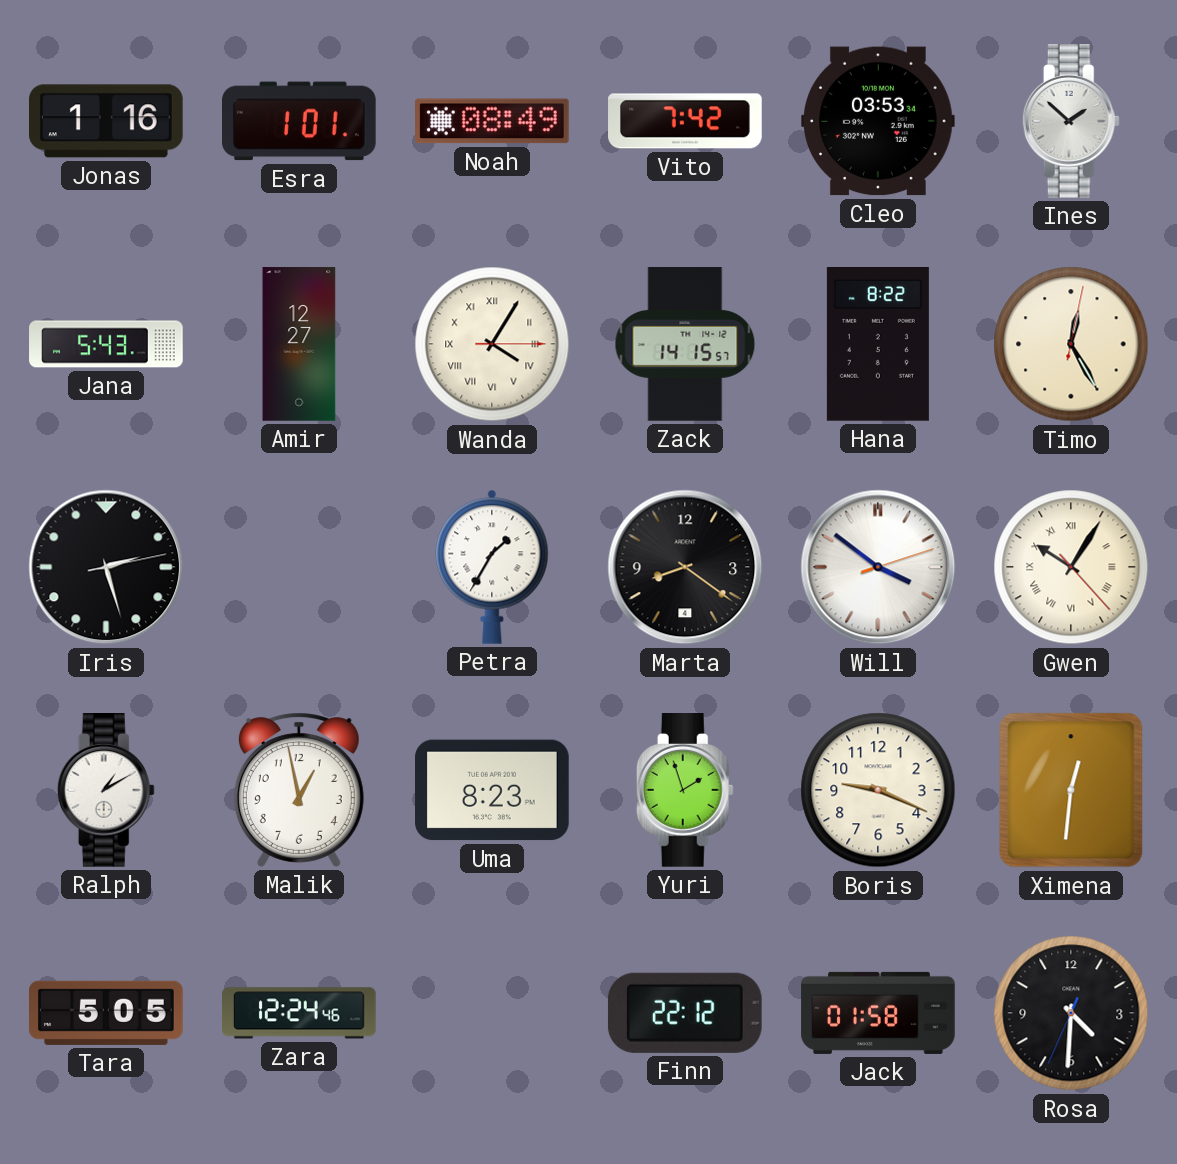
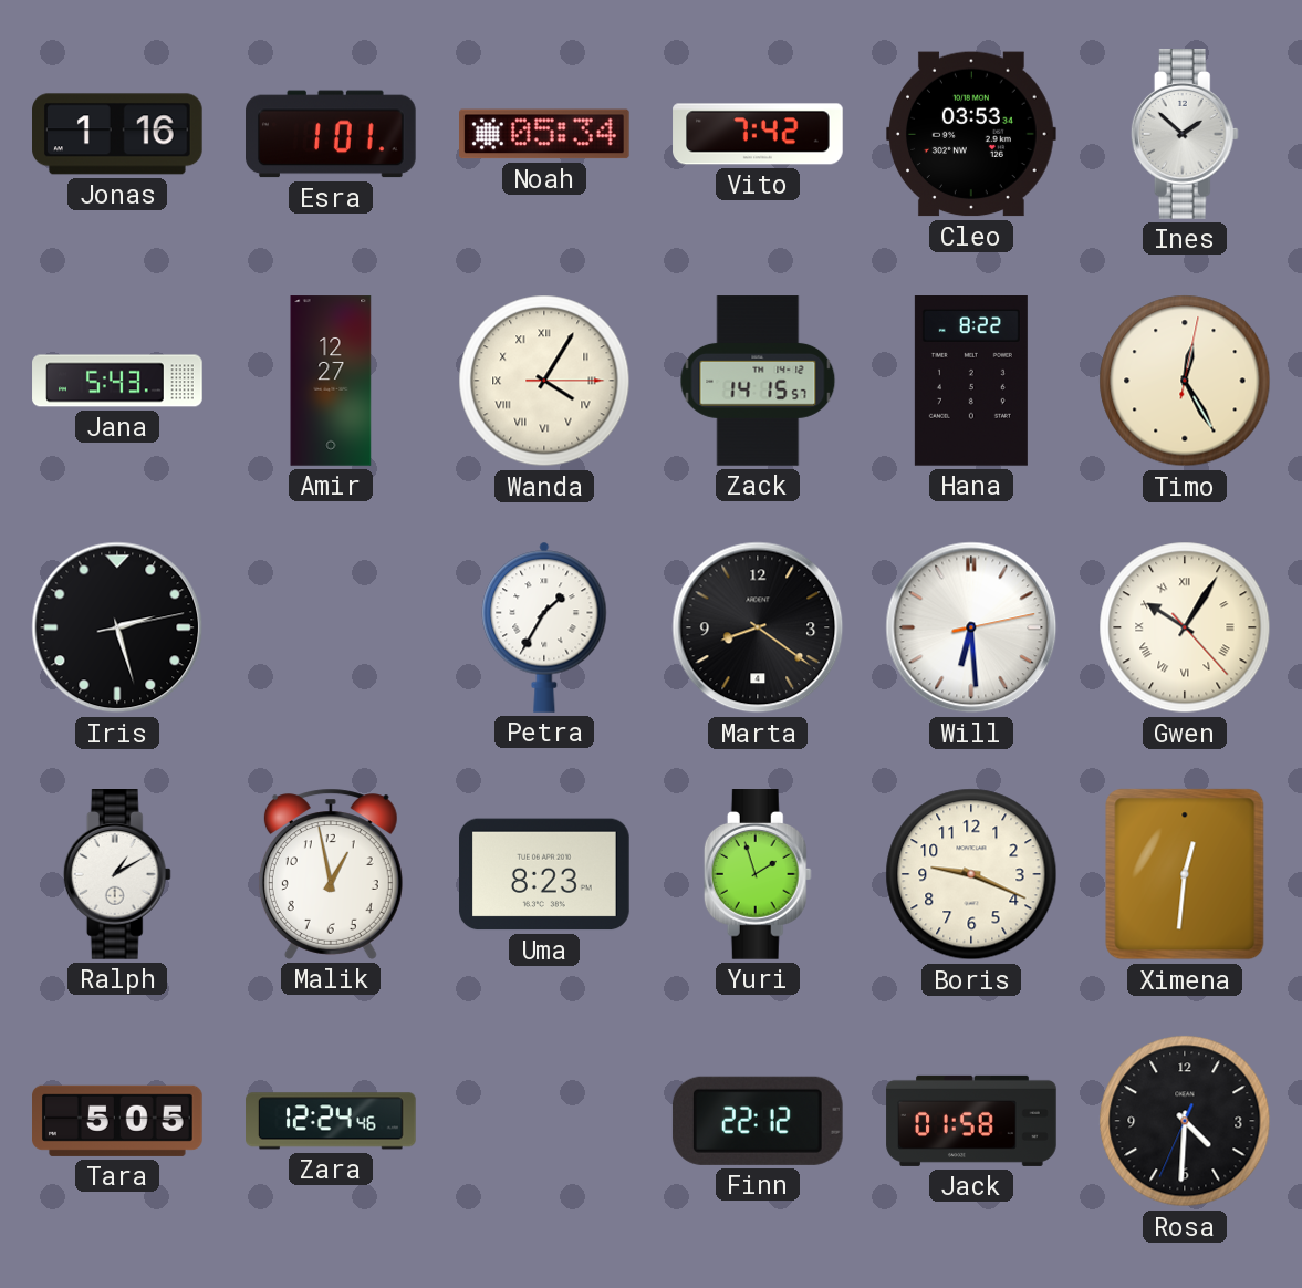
Noah: 08:49 -> 05:34
Will: 3:51 -> 6:29
